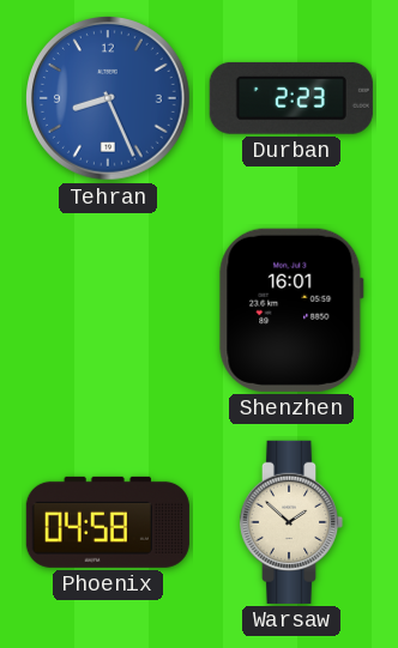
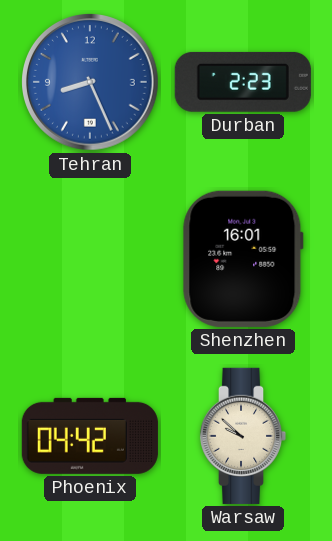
Phoenix: 04:58 -> 04:42
Warsaw: 1:52 -> 9:52
